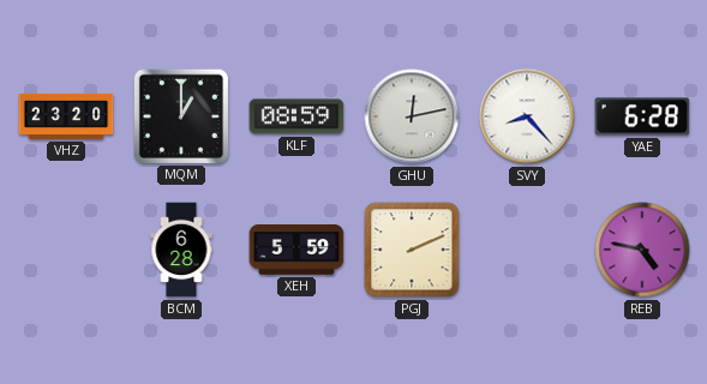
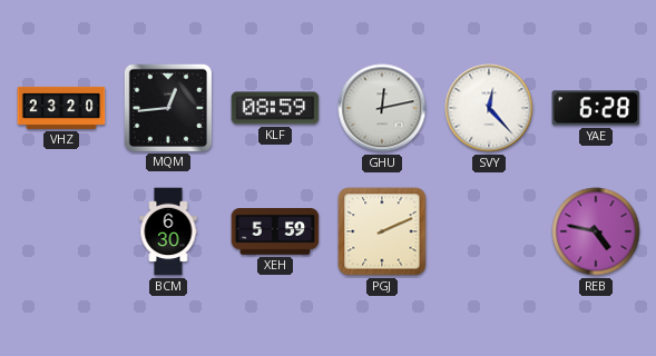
MQM: 1:00 -> 12:44
SVY: 8:23 -> 12:23
BCM: 6:28 -> 6:30
